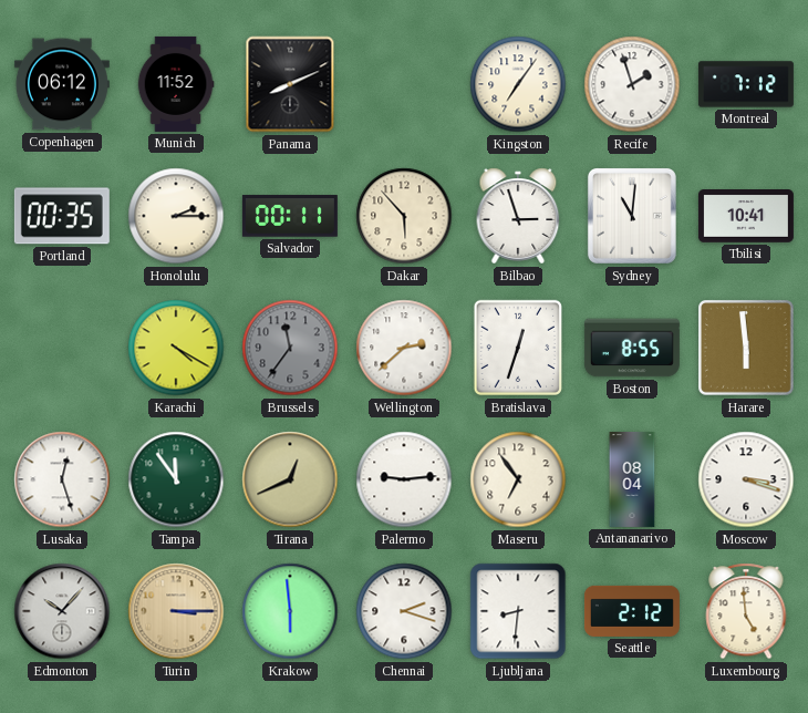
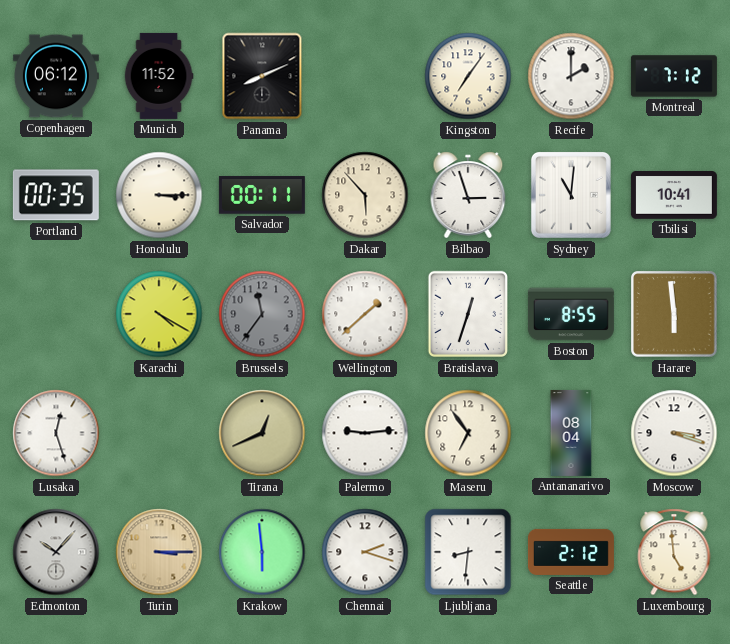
Recife: 1:57 -> 2:00
Honolulu: 2:15 -> 3:15
Wellington: 2:38 -> 1:38
Tampa: 11:54 -> none
